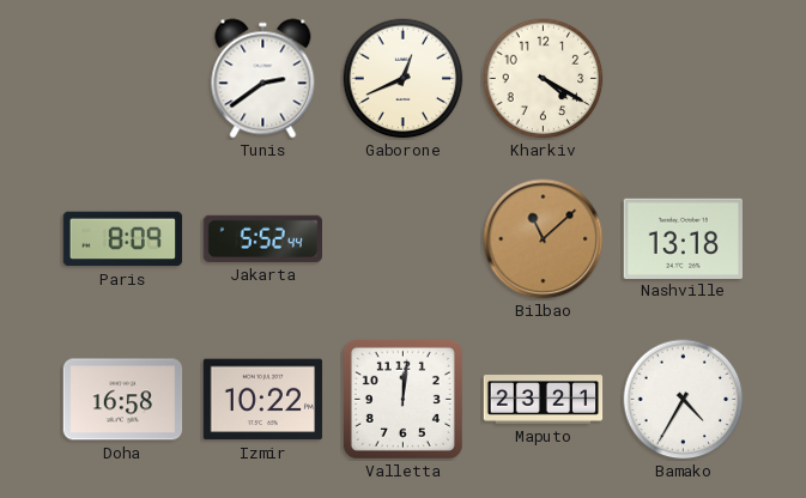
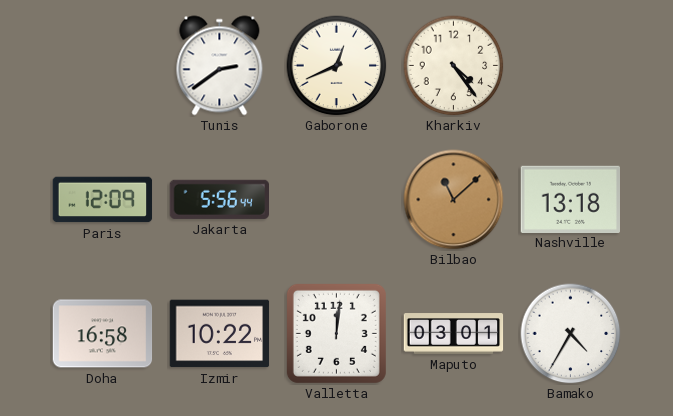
Kharkiv: 4:20 -> 4:24
Paris: 8:09 -> 12:09
Jakarta: 5:52 -> 5:56
Maputo: 23:21 -> 03:01
